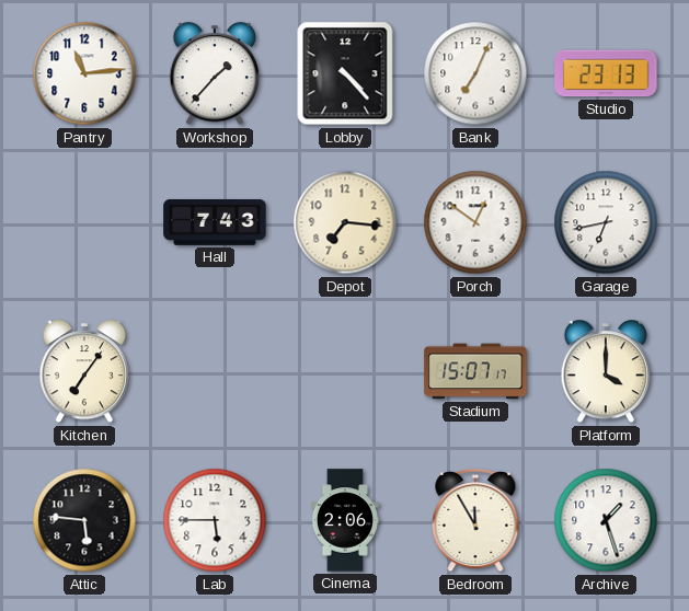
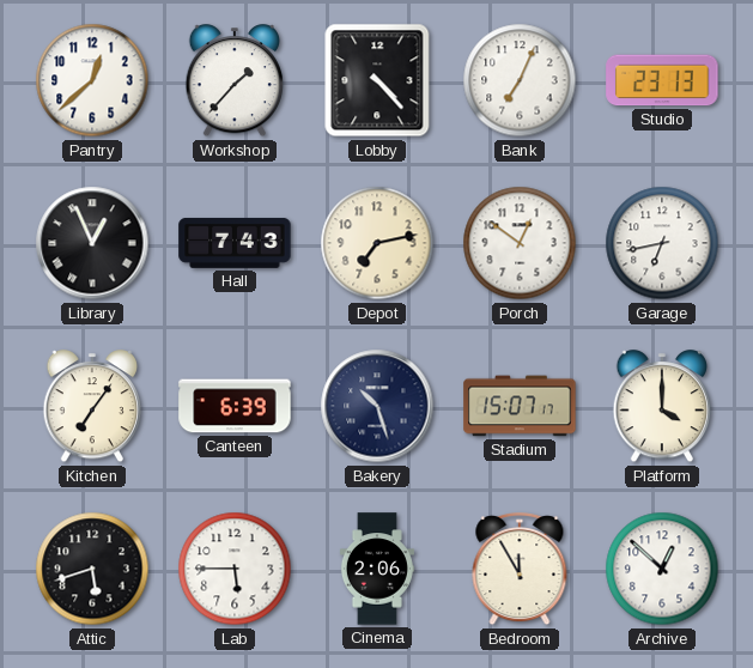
Pantry: 11:14 -> 12:38
Library: none -> 12:56
Depot: 7:16 -> 7:13
Canteen: none -> 6:39
Bakery: none -> 10:27
Attic: 5:46 -> 5:42
Archive: 1:27 -> 12:52
